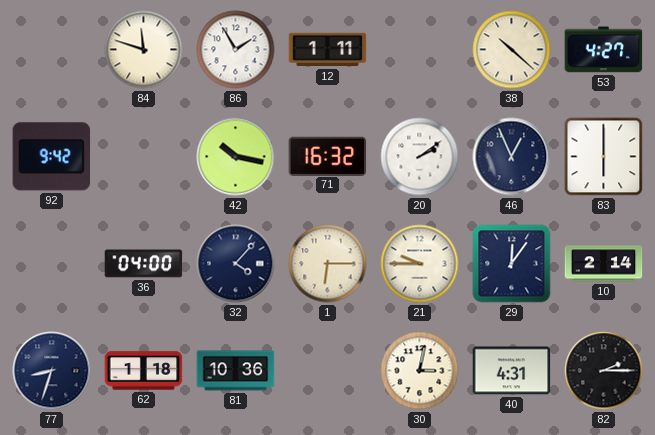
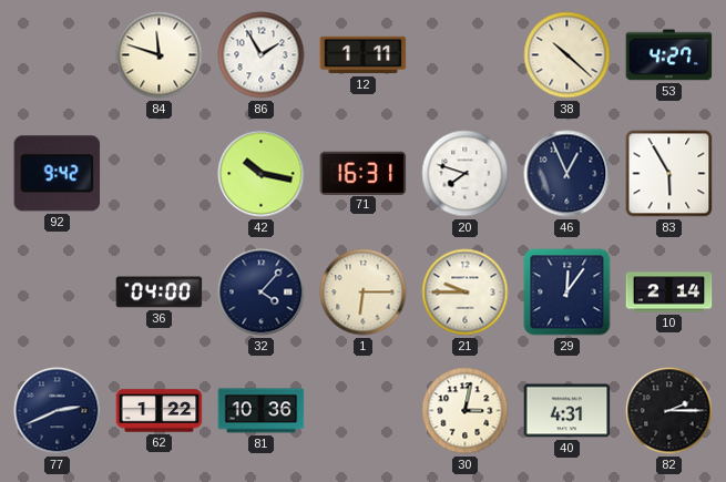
71: 16:32 -> 16:31
20: 2:09 -> 7:48
83: 6:00 -> 5:55
77: 8:33 -> 2:41
62: 1:18 -> 1:22
